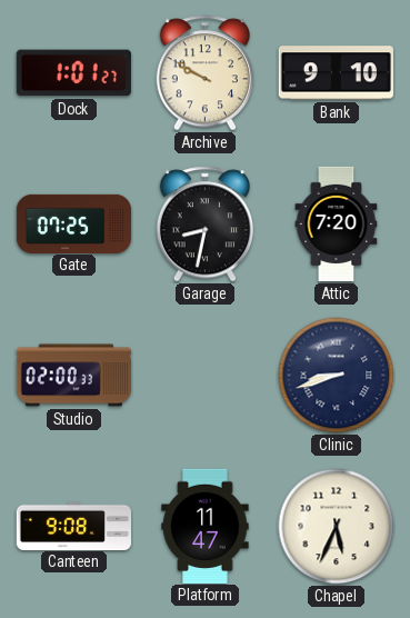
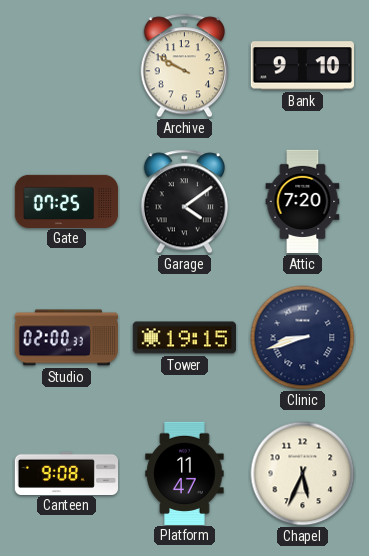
Dock: 1:01 -> none
Garage: 8:32 -> 4:09
Tower: none -> 19:15
